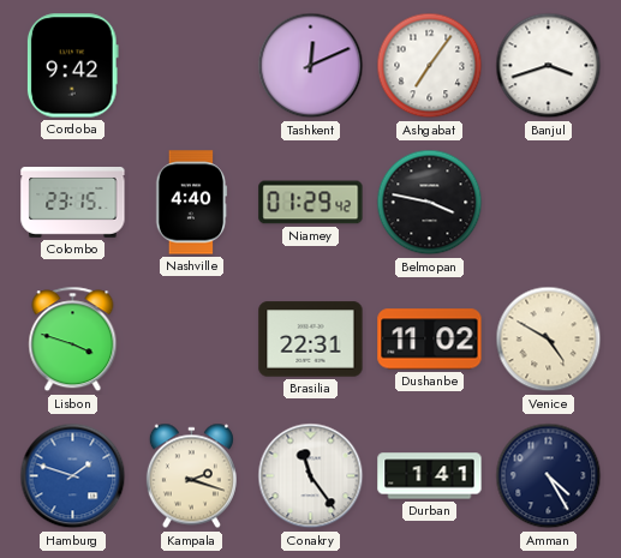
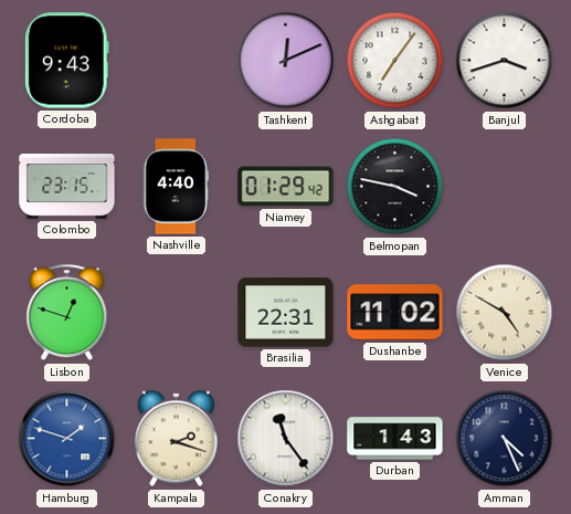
Cordoba: 9:42 -> 9:43
Lisbon: 3:48 -> 12:48
Durban: 1:41 -> 1:43
Amman: 4:25 -> 4:26
